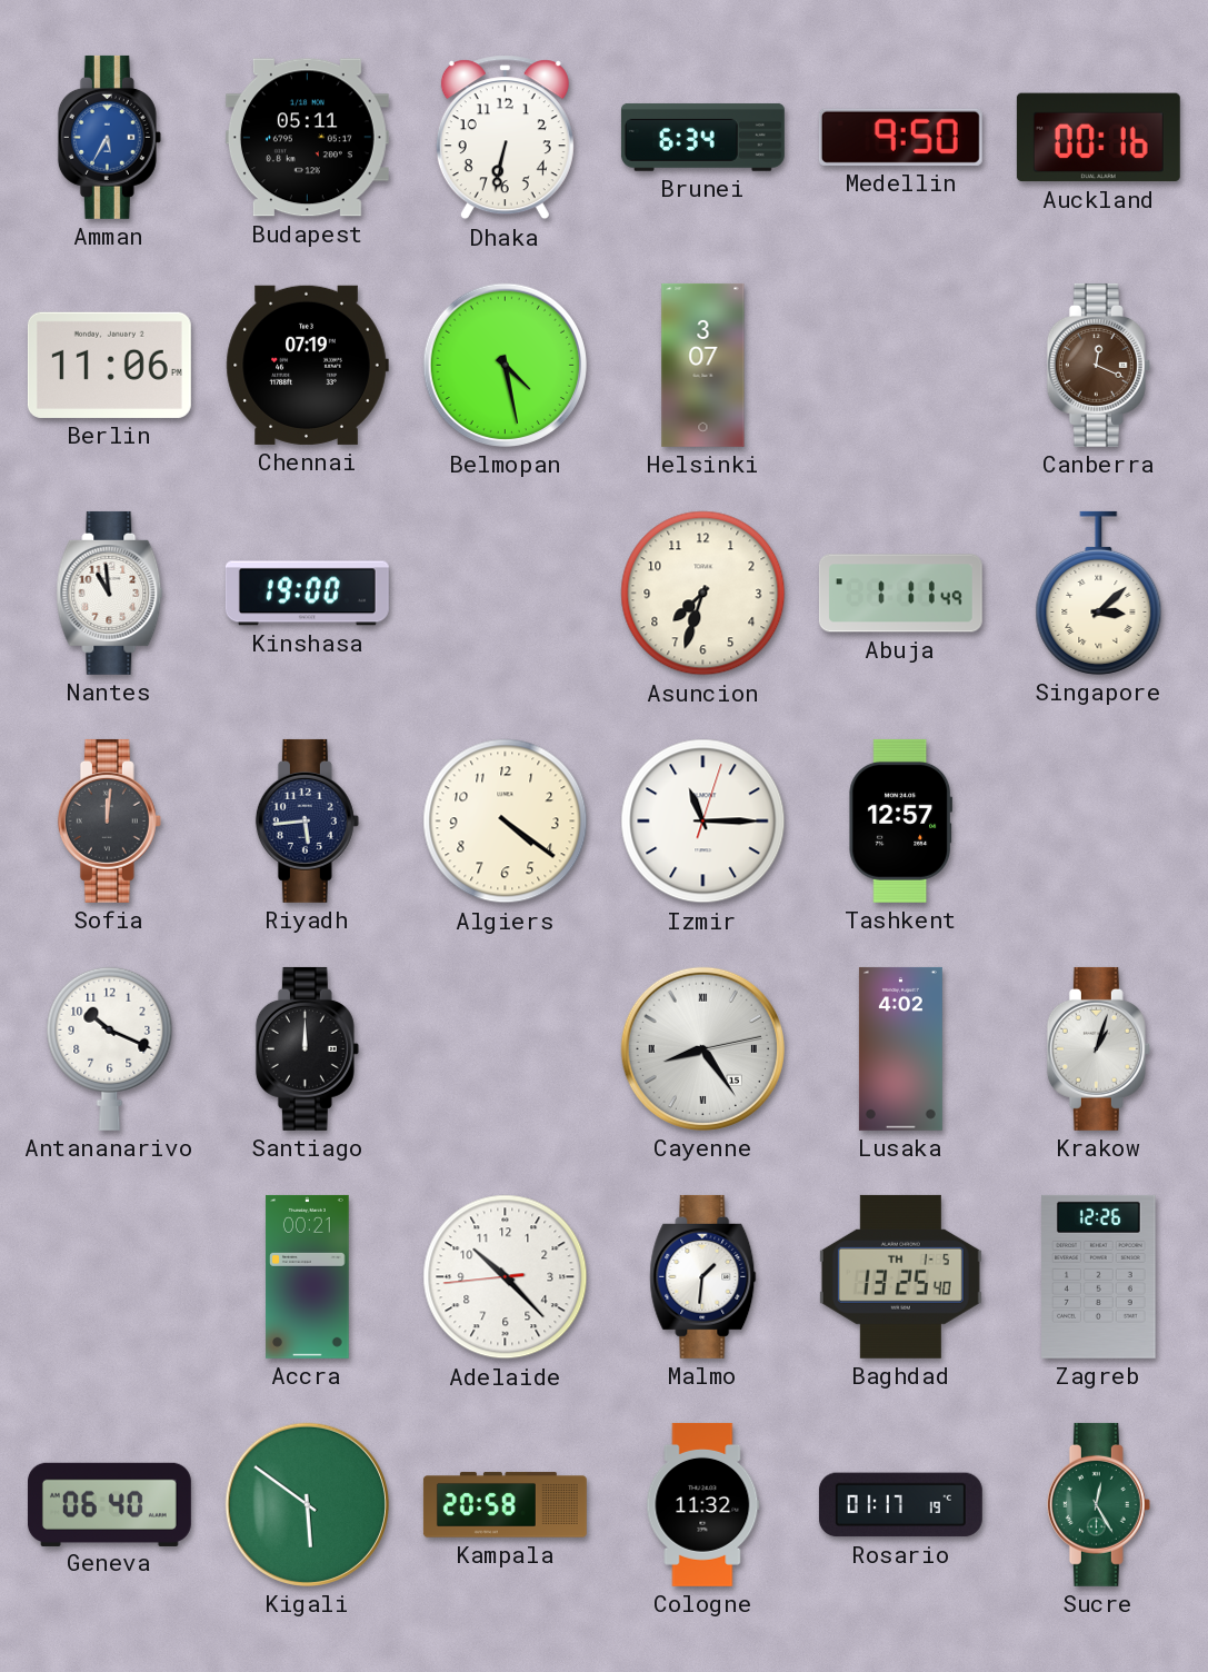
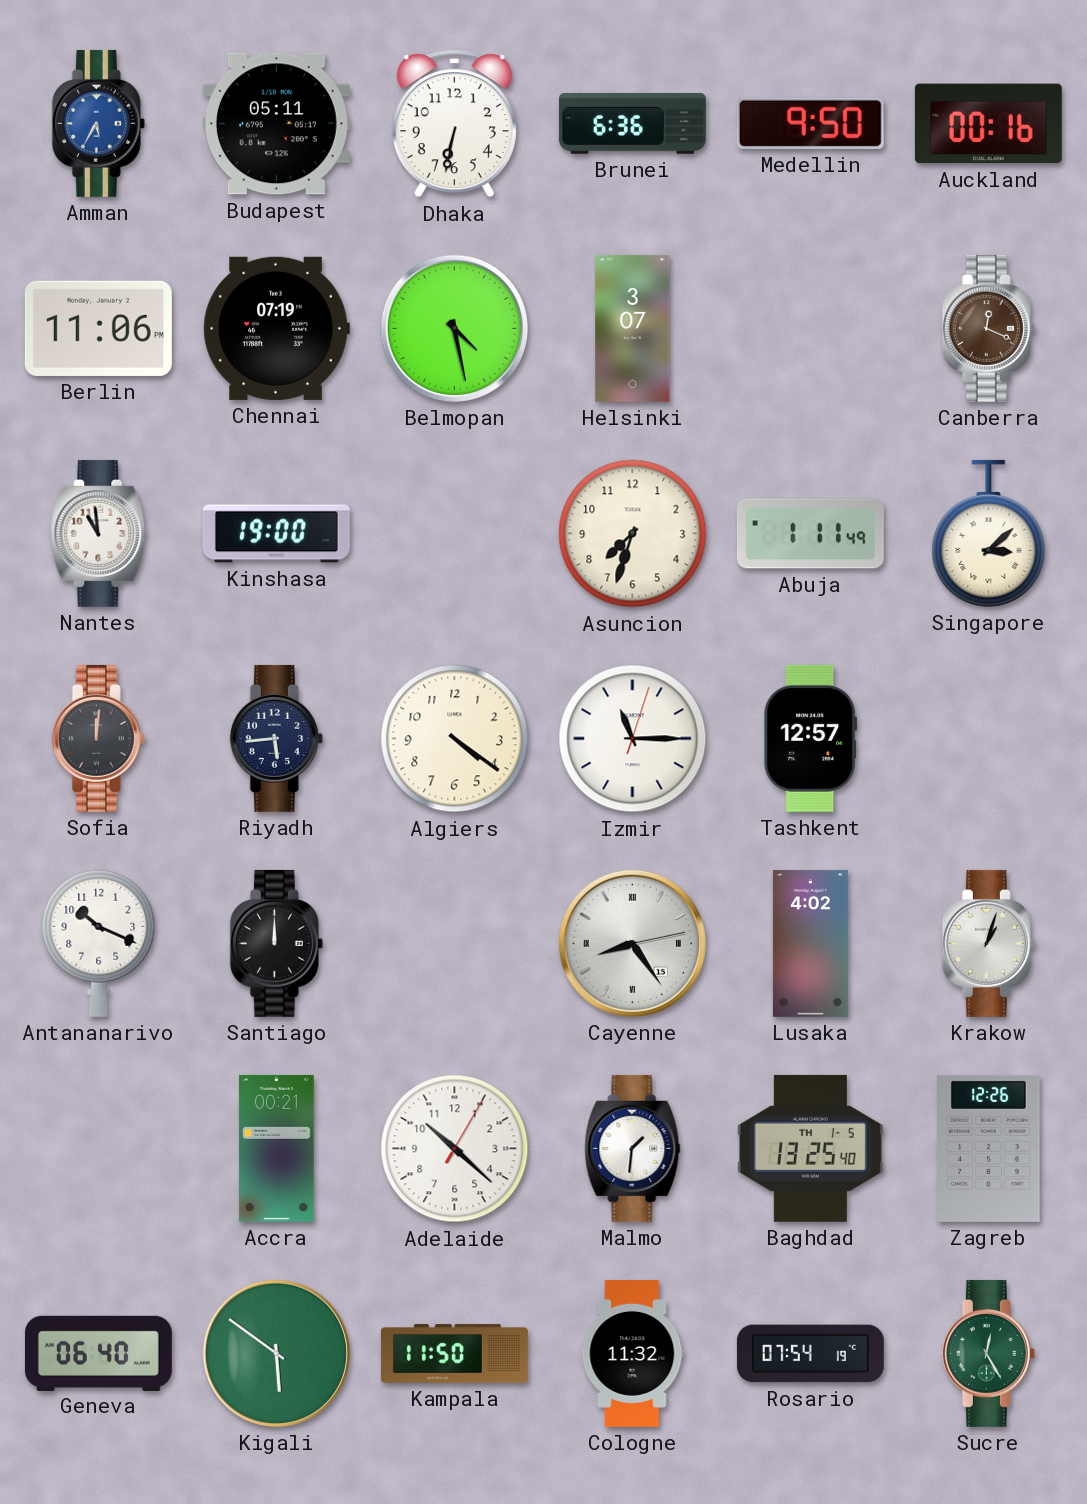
Brunei: 6:34 -> 6:36
Adelaide: 10:22:44 -> 10:22:05
Kampala: 20:58 -> 11:50
Rosario: 01:17 -> 07:54
